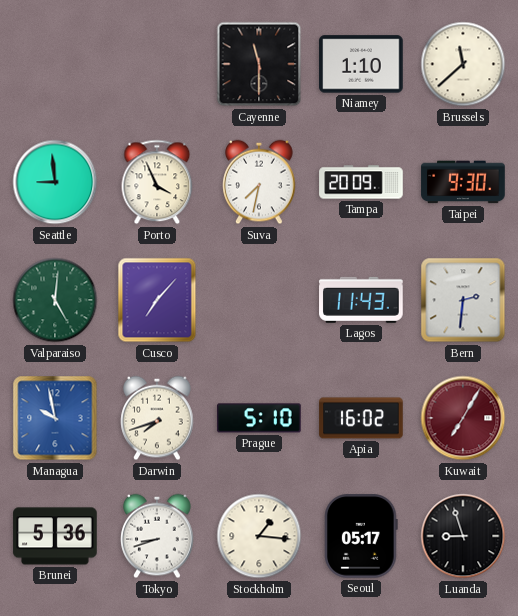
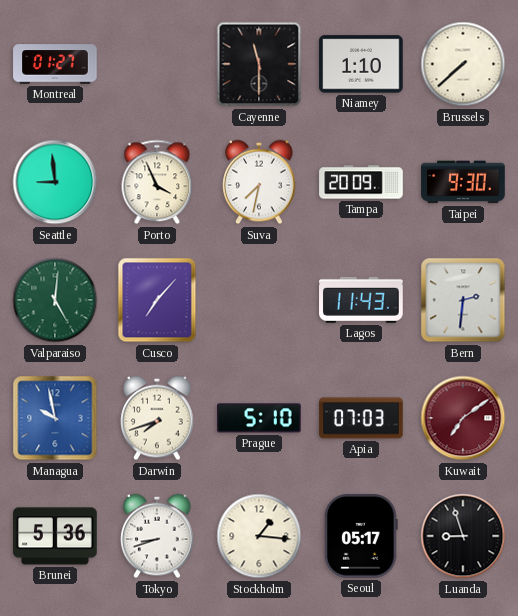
Montreal: none -> 01:27
Brussels: 11:38 -> 7:38
Apia: 16:02 -> 07:03
Kuwait: 7:05 -> 7:09
